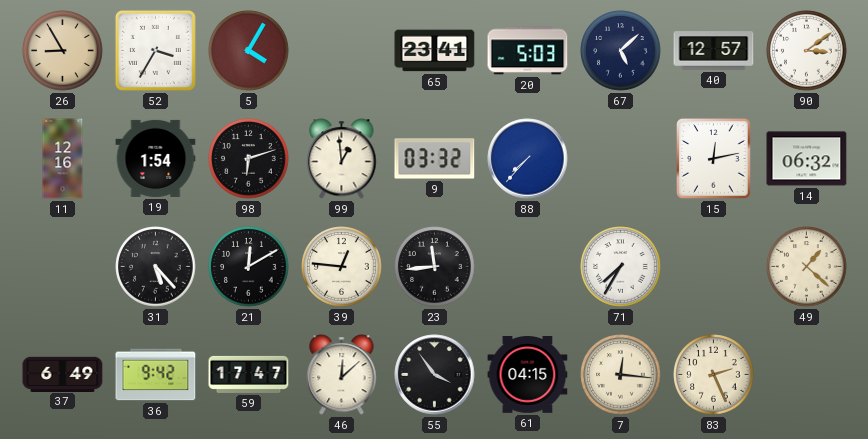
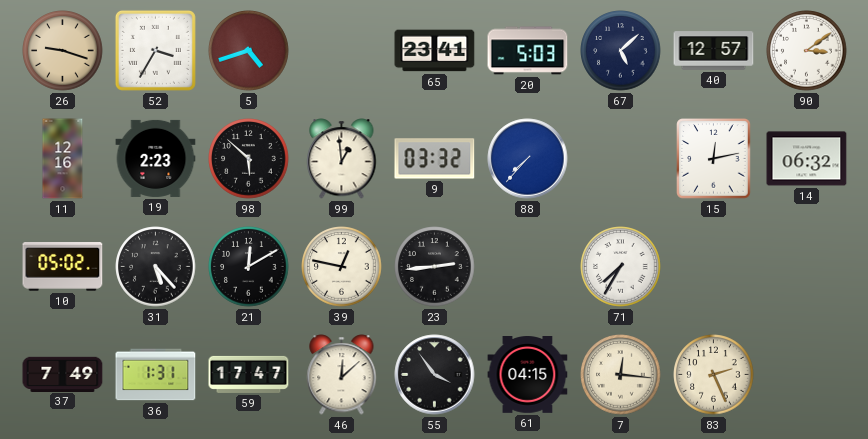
26: 8:55 -> 9:18
5: 4:05 -> 4:42
19: 1:54 -> 2:23
98: 6:12 -> 5:52
10: none -> 05:02
39: 12:46 -> 12:47
23: 11:44 -> 2:44
49: 1:22 -> none
37: 6:49 -> 7:49
36: 9:42 -> 1:31
